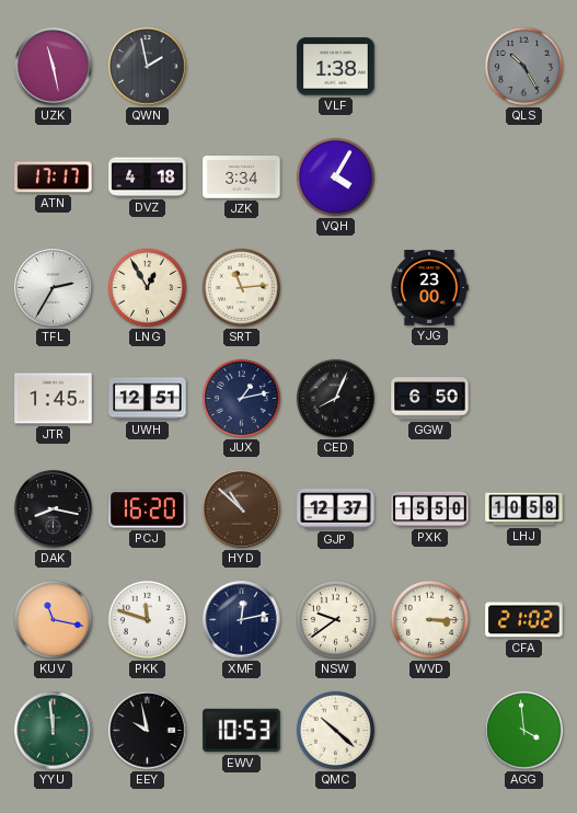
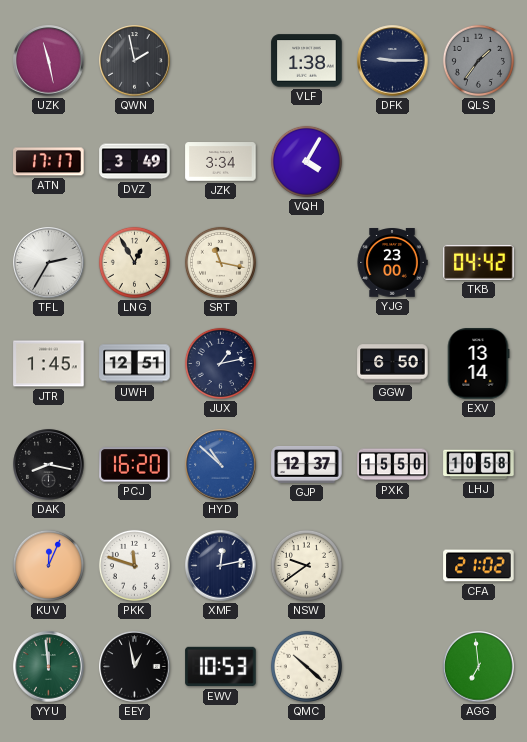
DFK: none -> 9:15
QLS: 10:25 -> 1:36
DVZ: 4:18 -> 3:49
SRT: 11:14 -> 11:17
TKB: none -> 04:42
CED: 8:04 -> none
EXV: none -> 13:14
HYD dial: brown -> blue
KUV: 11:17 -> 12:04
WVD: 3:15 -> none
EEY: 9:58 -> 12:58
AGG: 3:59 -> 6:59
